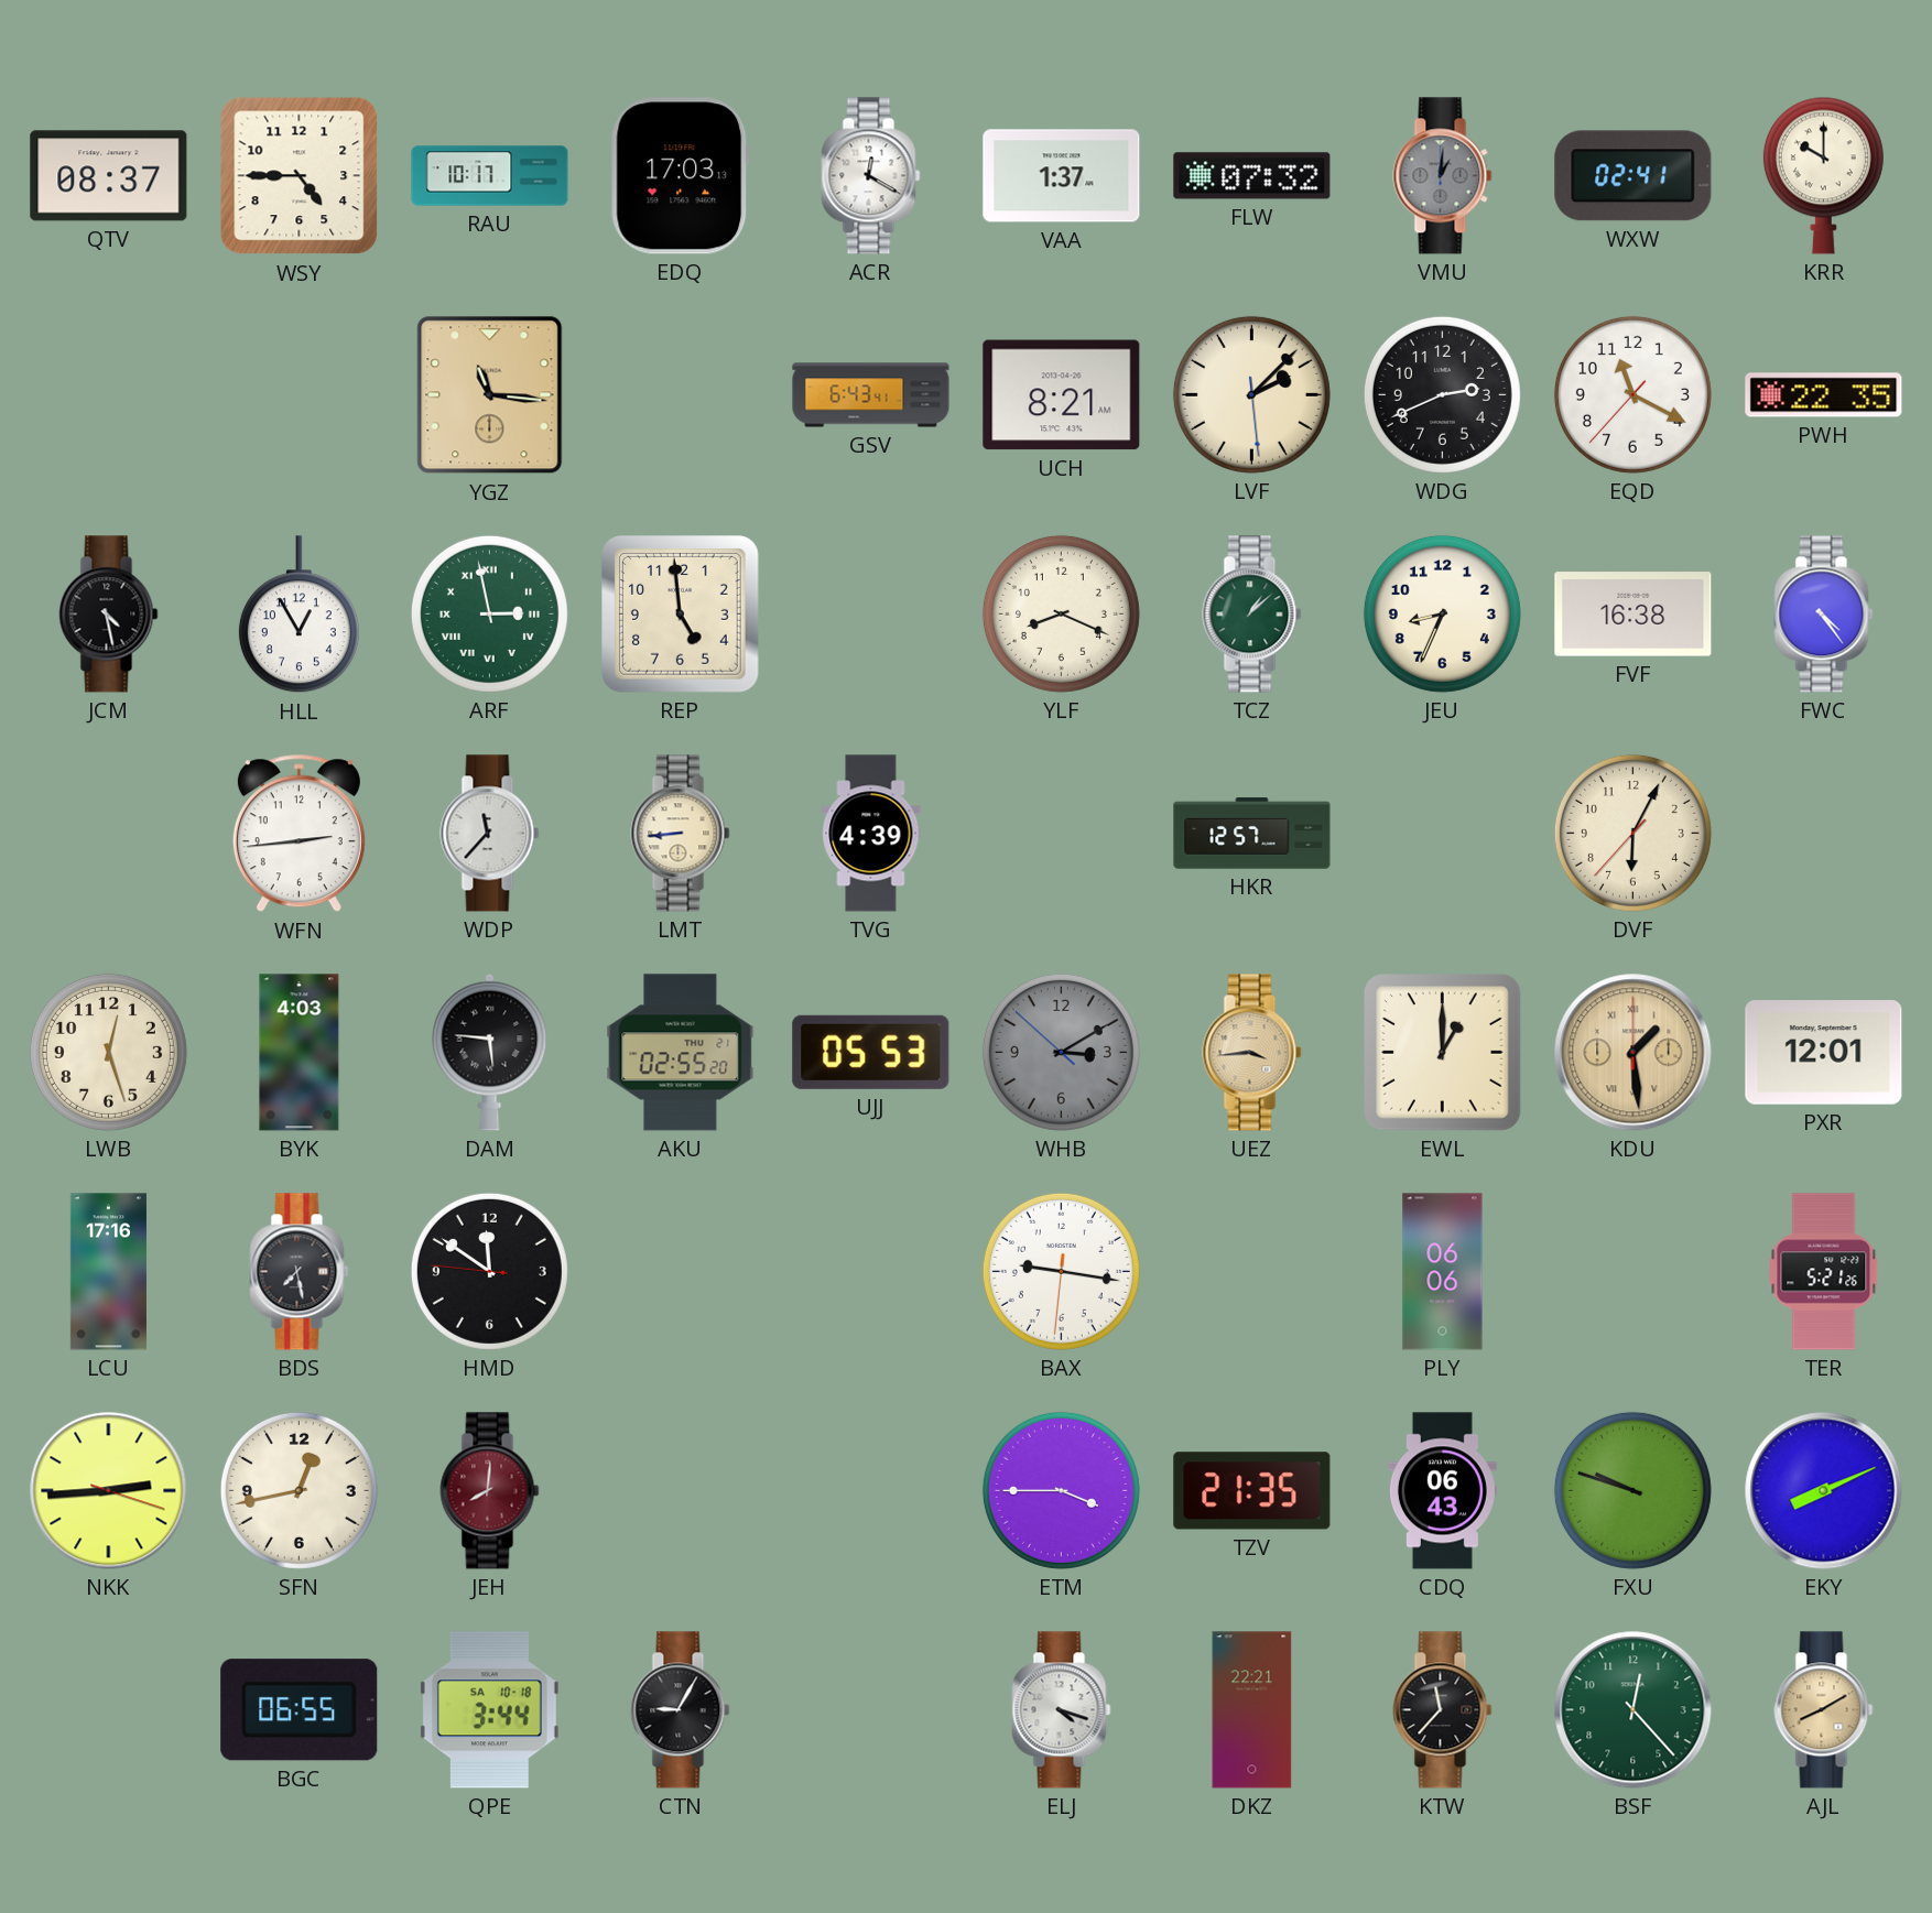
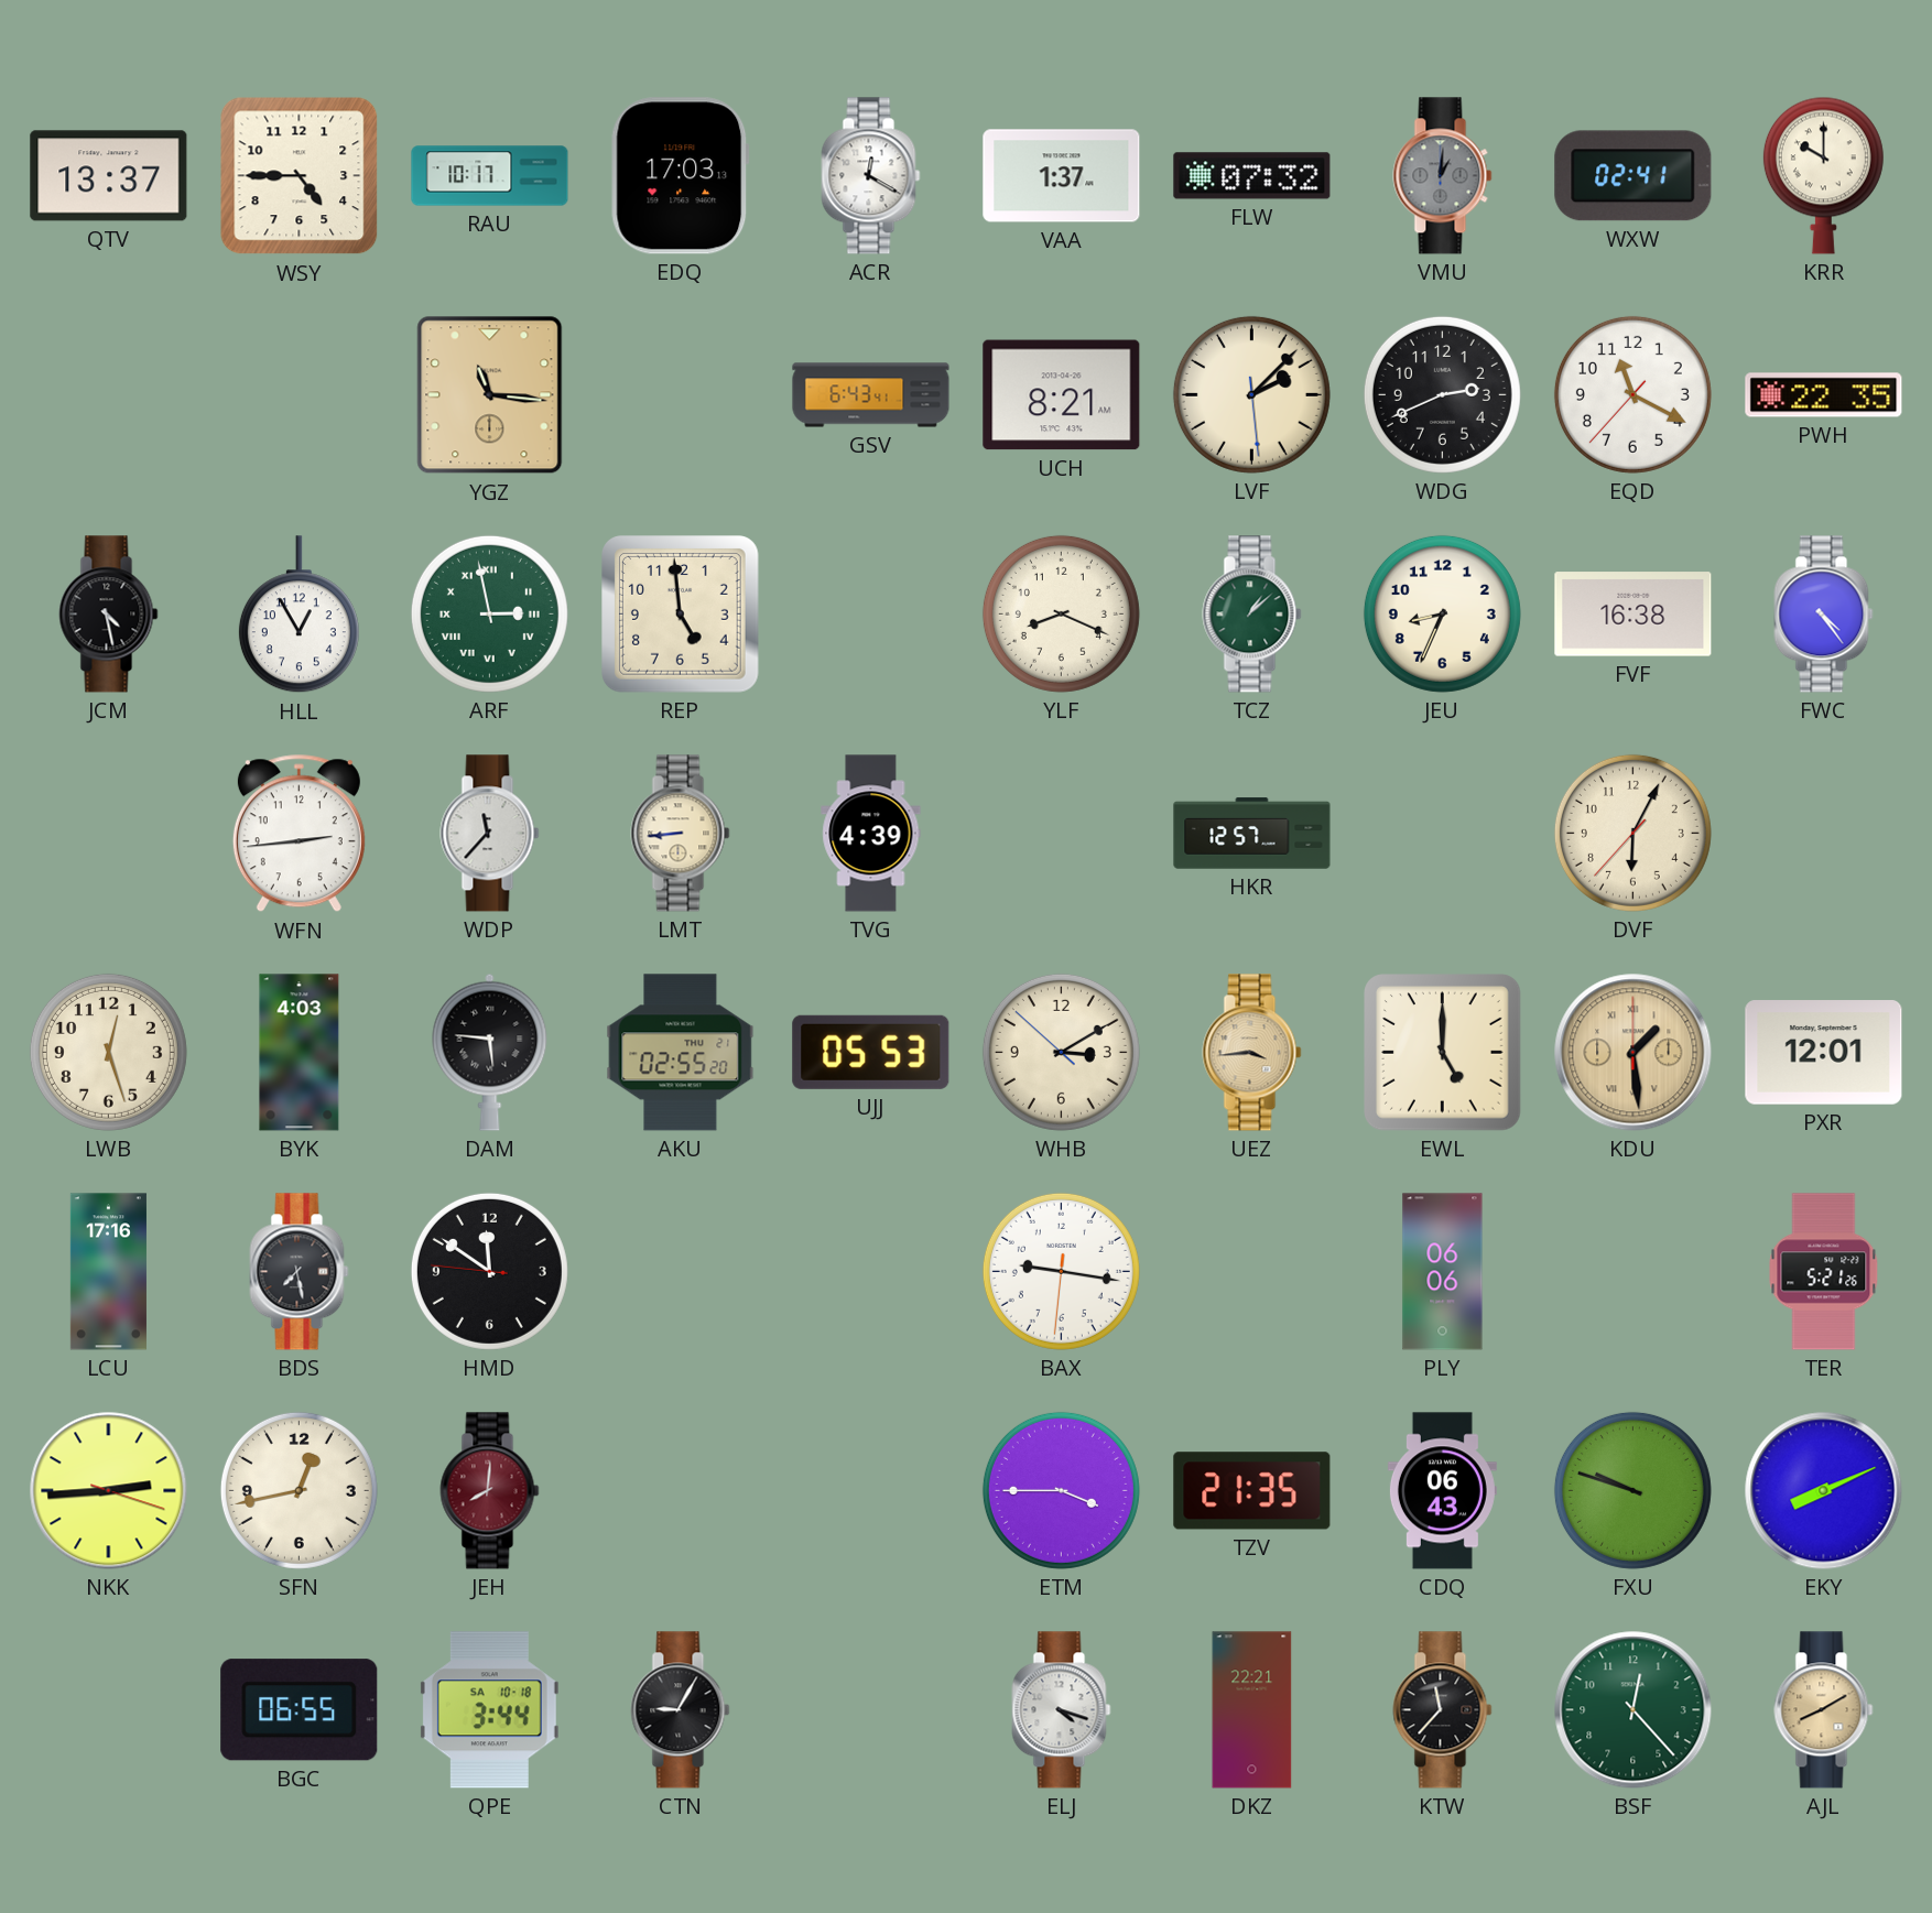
QTV: 08:37 -> 13:37
WHB dial: grey -> cream
EWL: 1:00 -> 5:00
